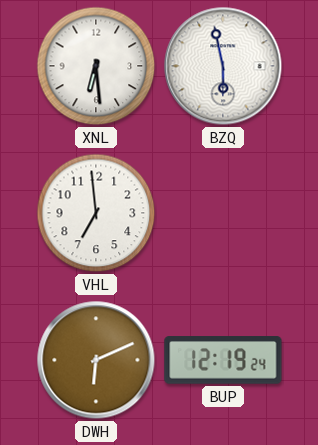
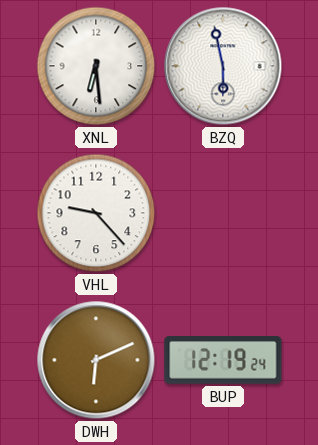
VHL: 6:59 -> 9:23
